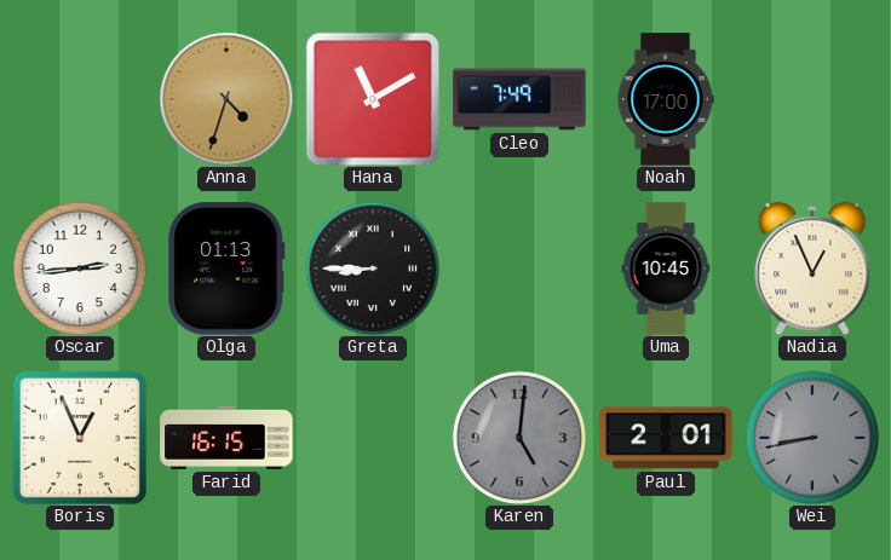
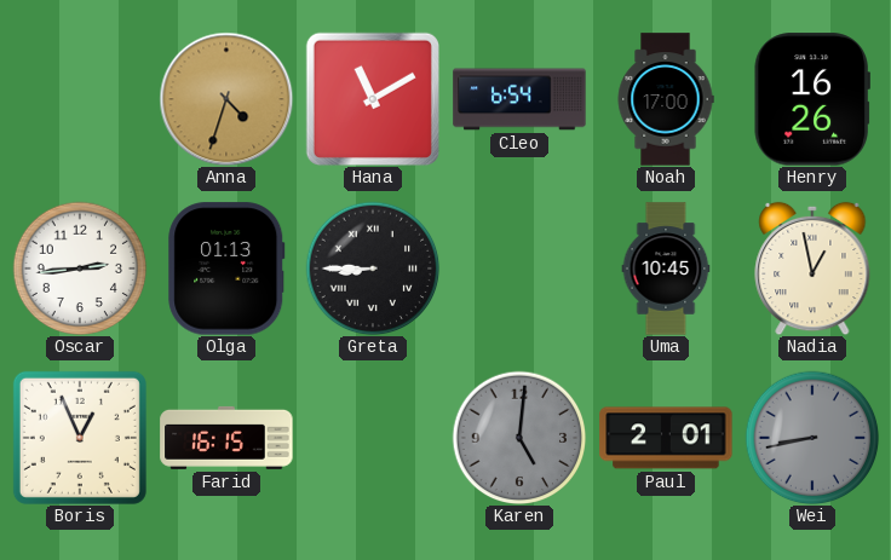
Cleo: 7:49 -> 6:54
Henry: none -> 16:26
Nadia: 12:56 -> 12:58
